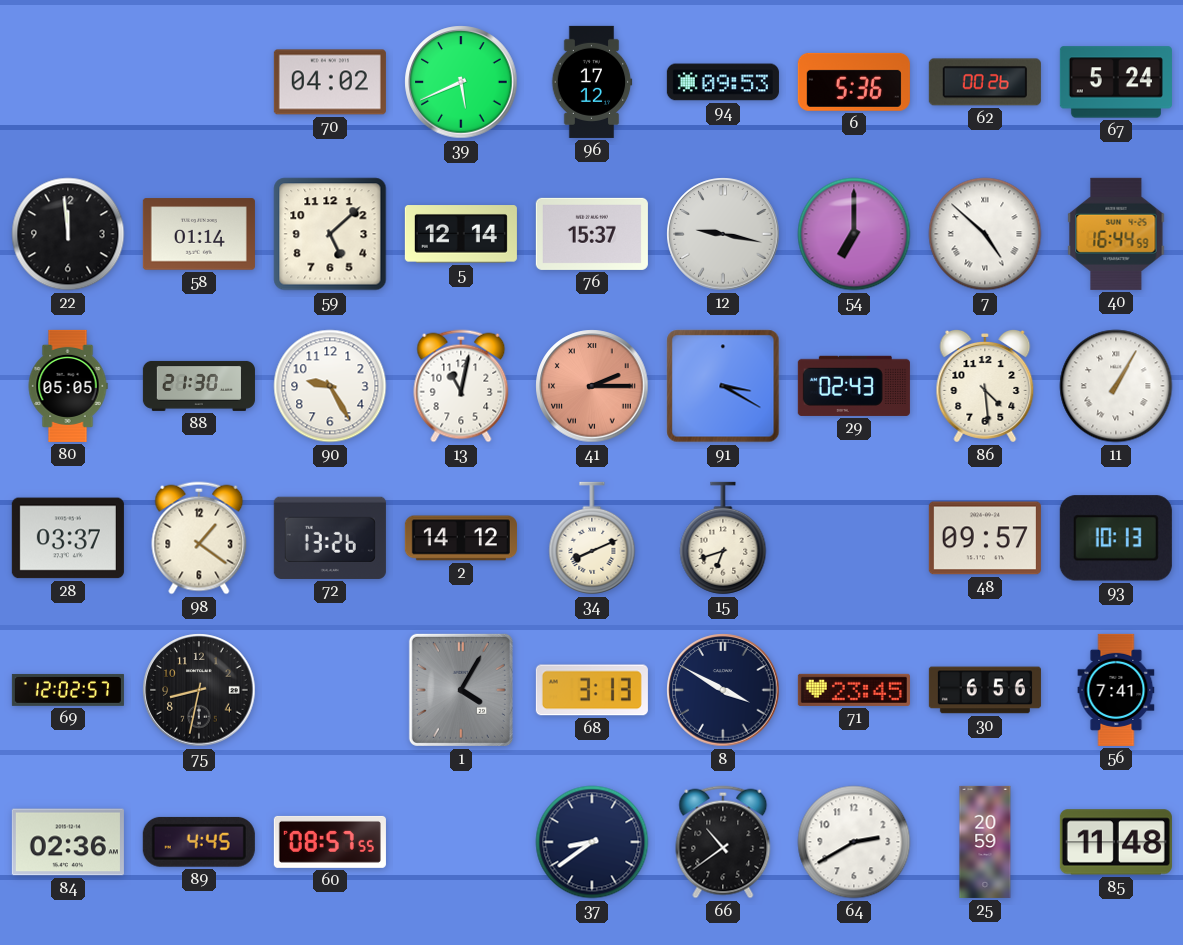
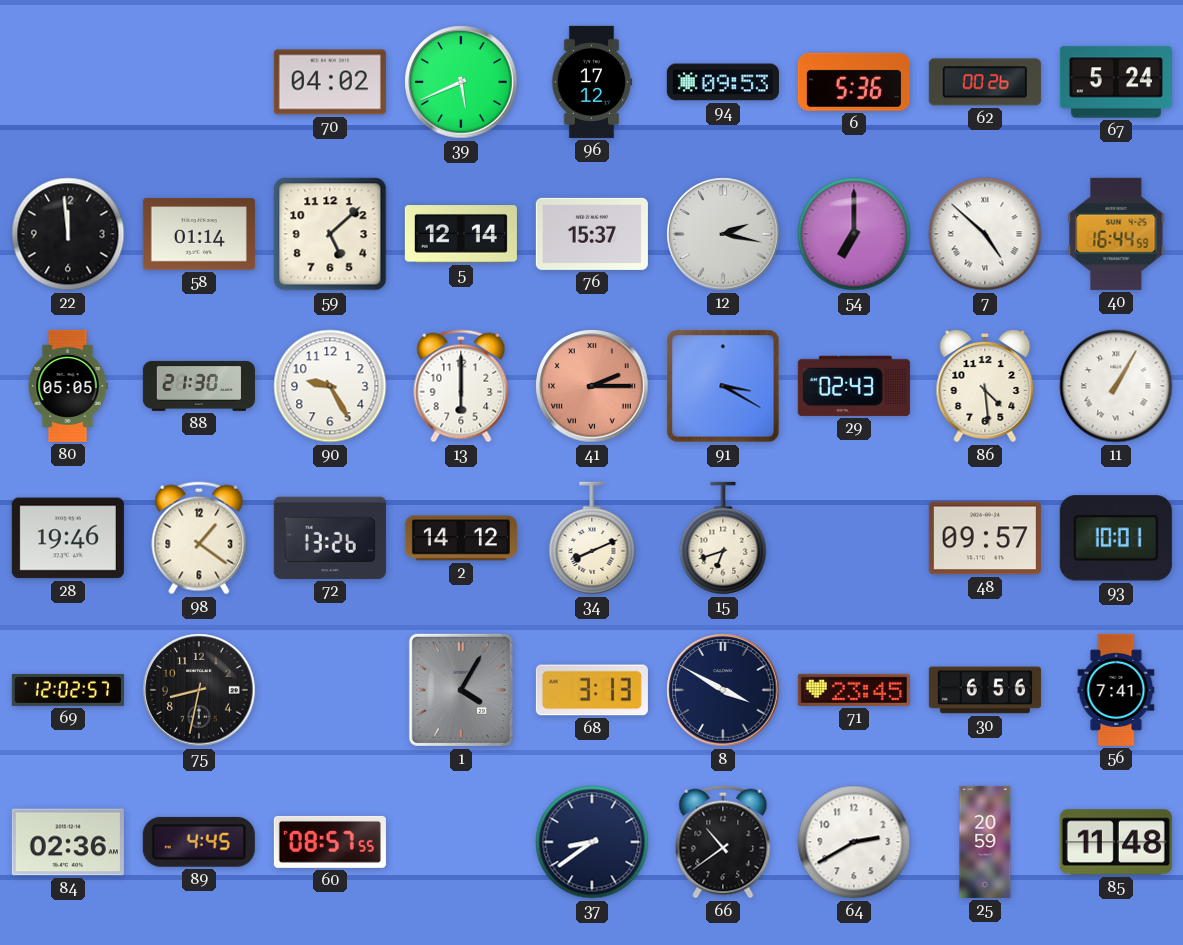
12: 9:17 -> 2:17
13: 11:02 -> 6:00
28: 03:37 -> 19:46
93: 10:13 -> 10:01
